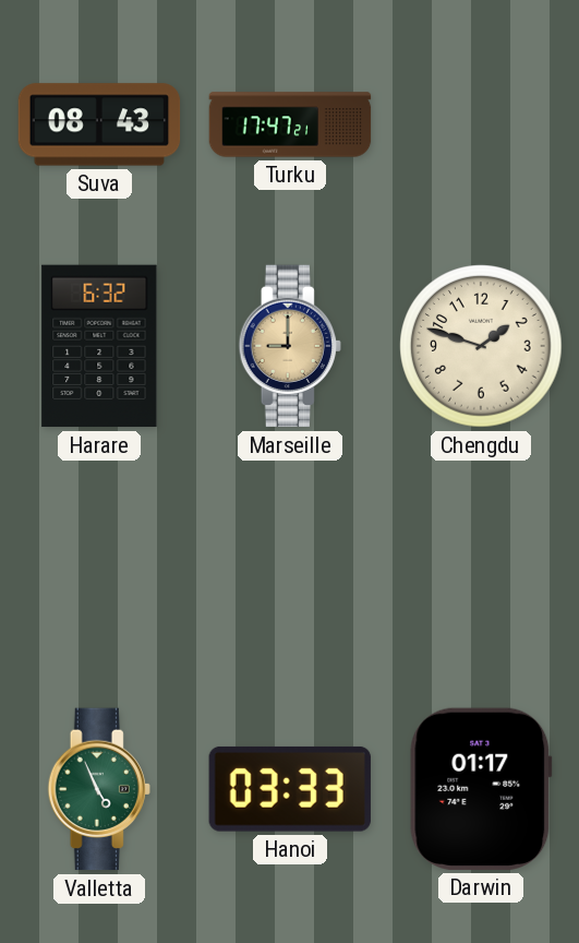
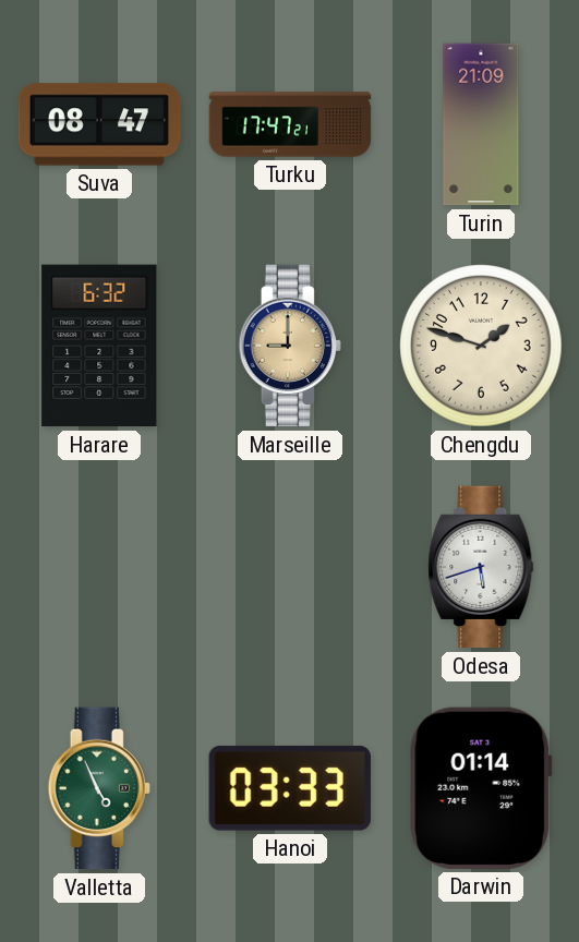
Suva: 08:43 -> 08:47
Turin: none -> 21:09
Odesa: none -> 5:42
Darwin: 01:17 -> 01:14
